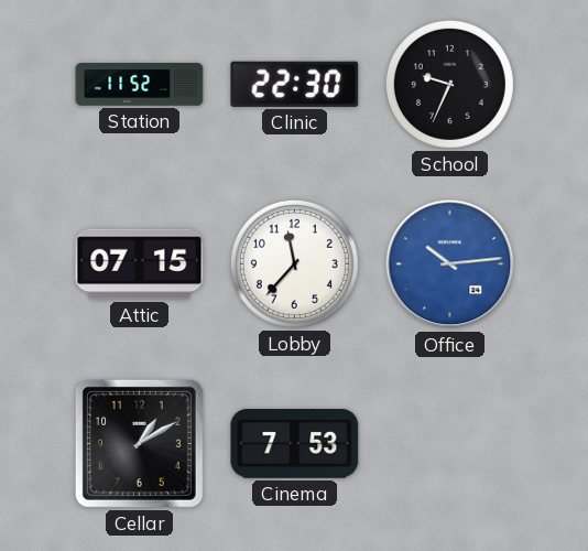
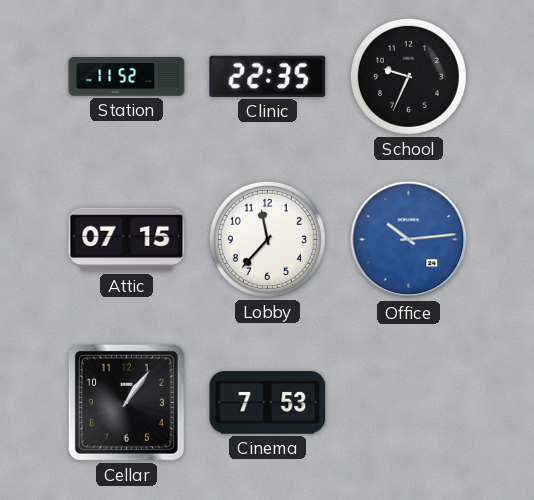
Clinic: 22:30 -> 22:35
Cellar: 1:10 -> 1:06
